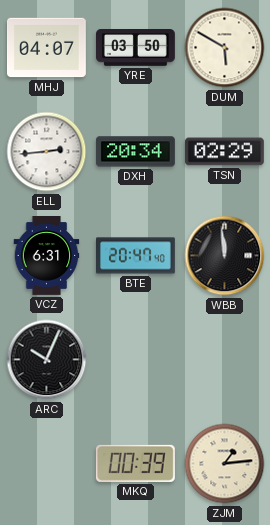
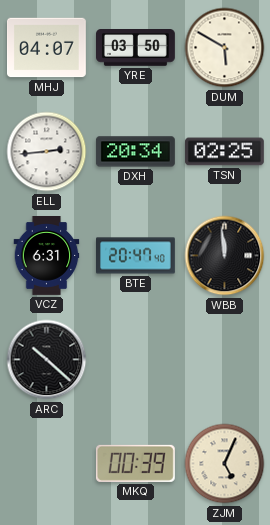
TSN: 02:29 -> 02:25
ARC: 10:04 -> 10:22
ZJM: 1:14 -> 5:04
